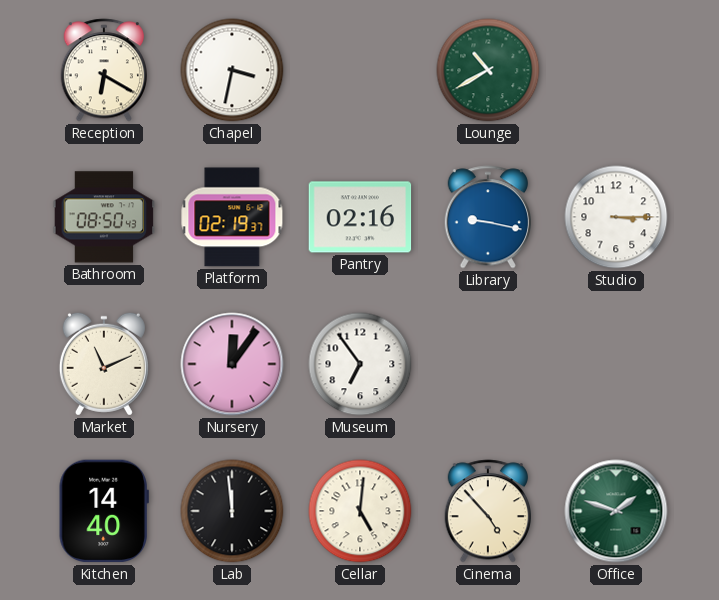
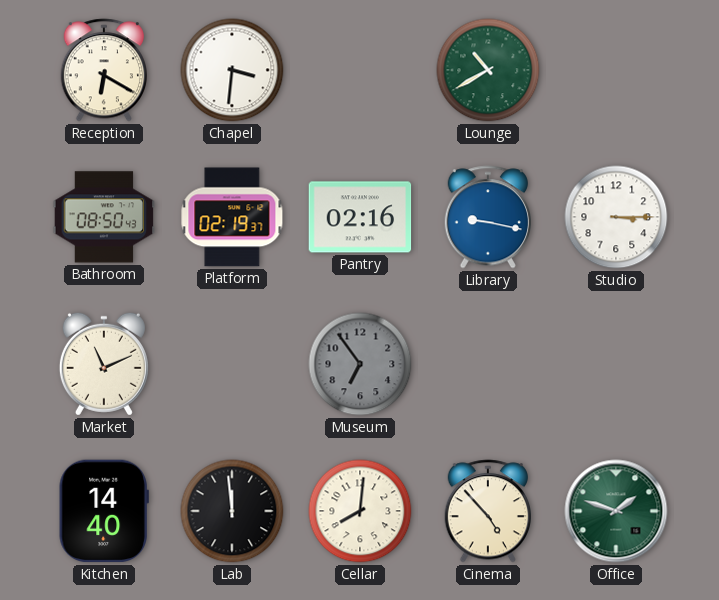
Chapel: 3:32 -> 3:31
Nursery: 12:06 -> none
Museum dial: white -> grey
Cellar: 5:01 -> 8:01
